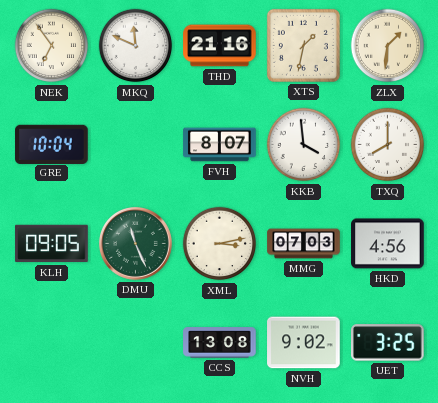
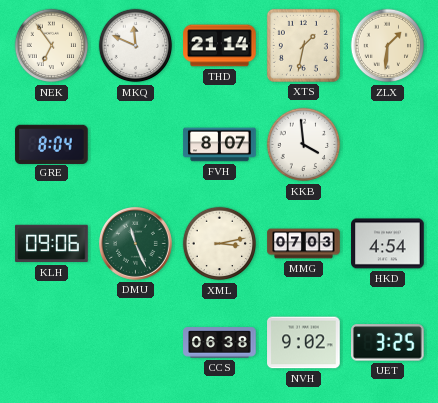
THD: 21:16 -> 21:14
GRE: 10:04 -> 8:04
TXQ: 8:00 -> none
KLH: 09:05 -> 09:06
HKD: 4:56 -> 4:54
CCS: 13:08 -> 06:38
